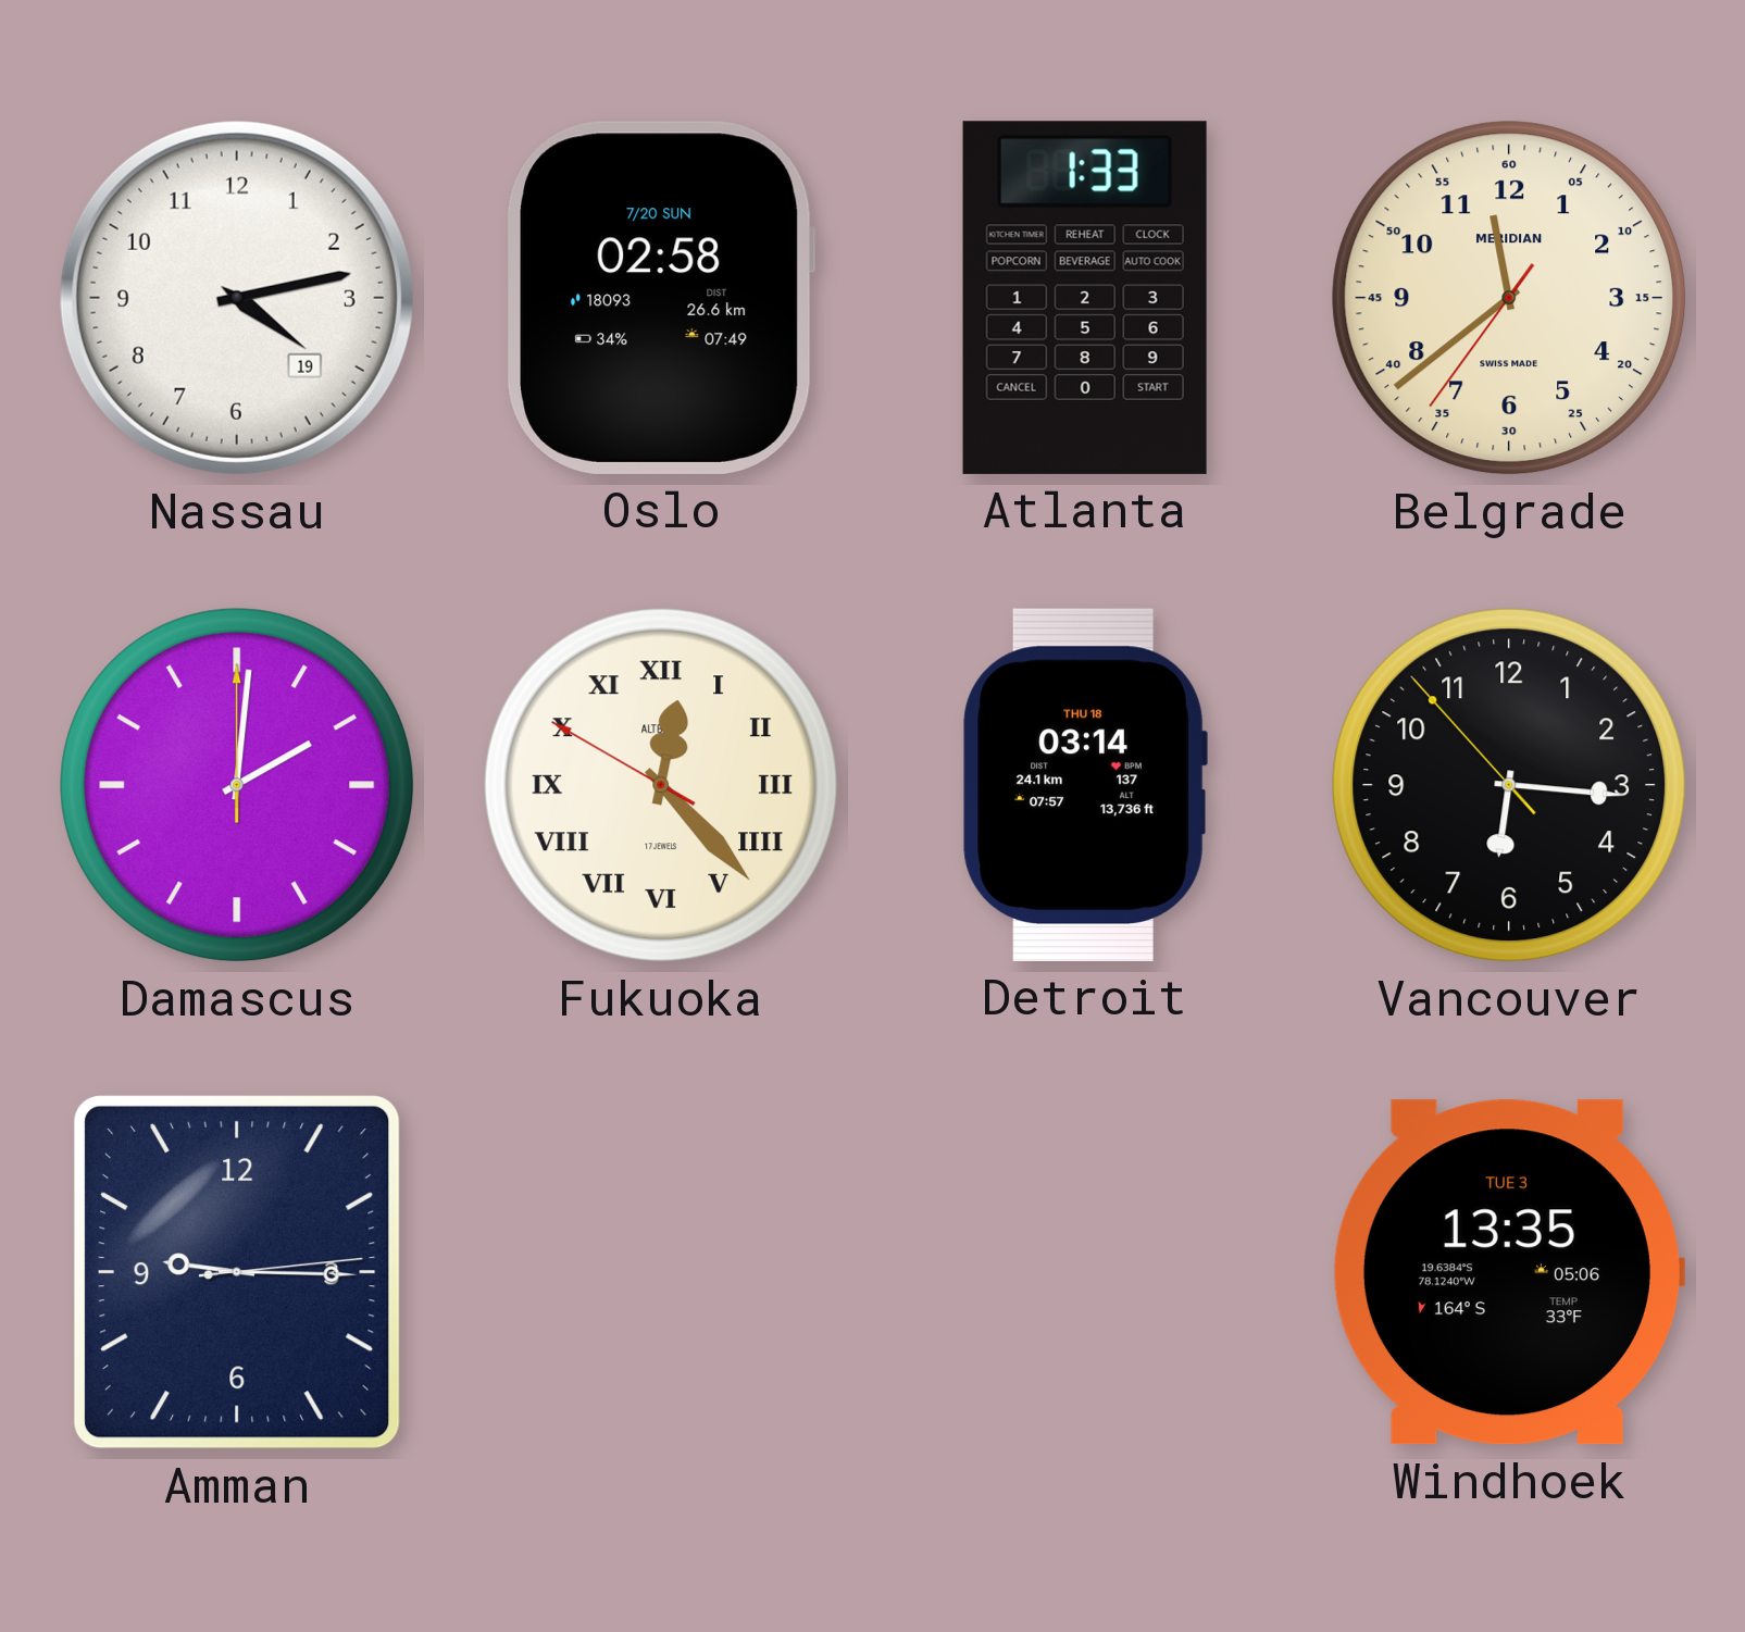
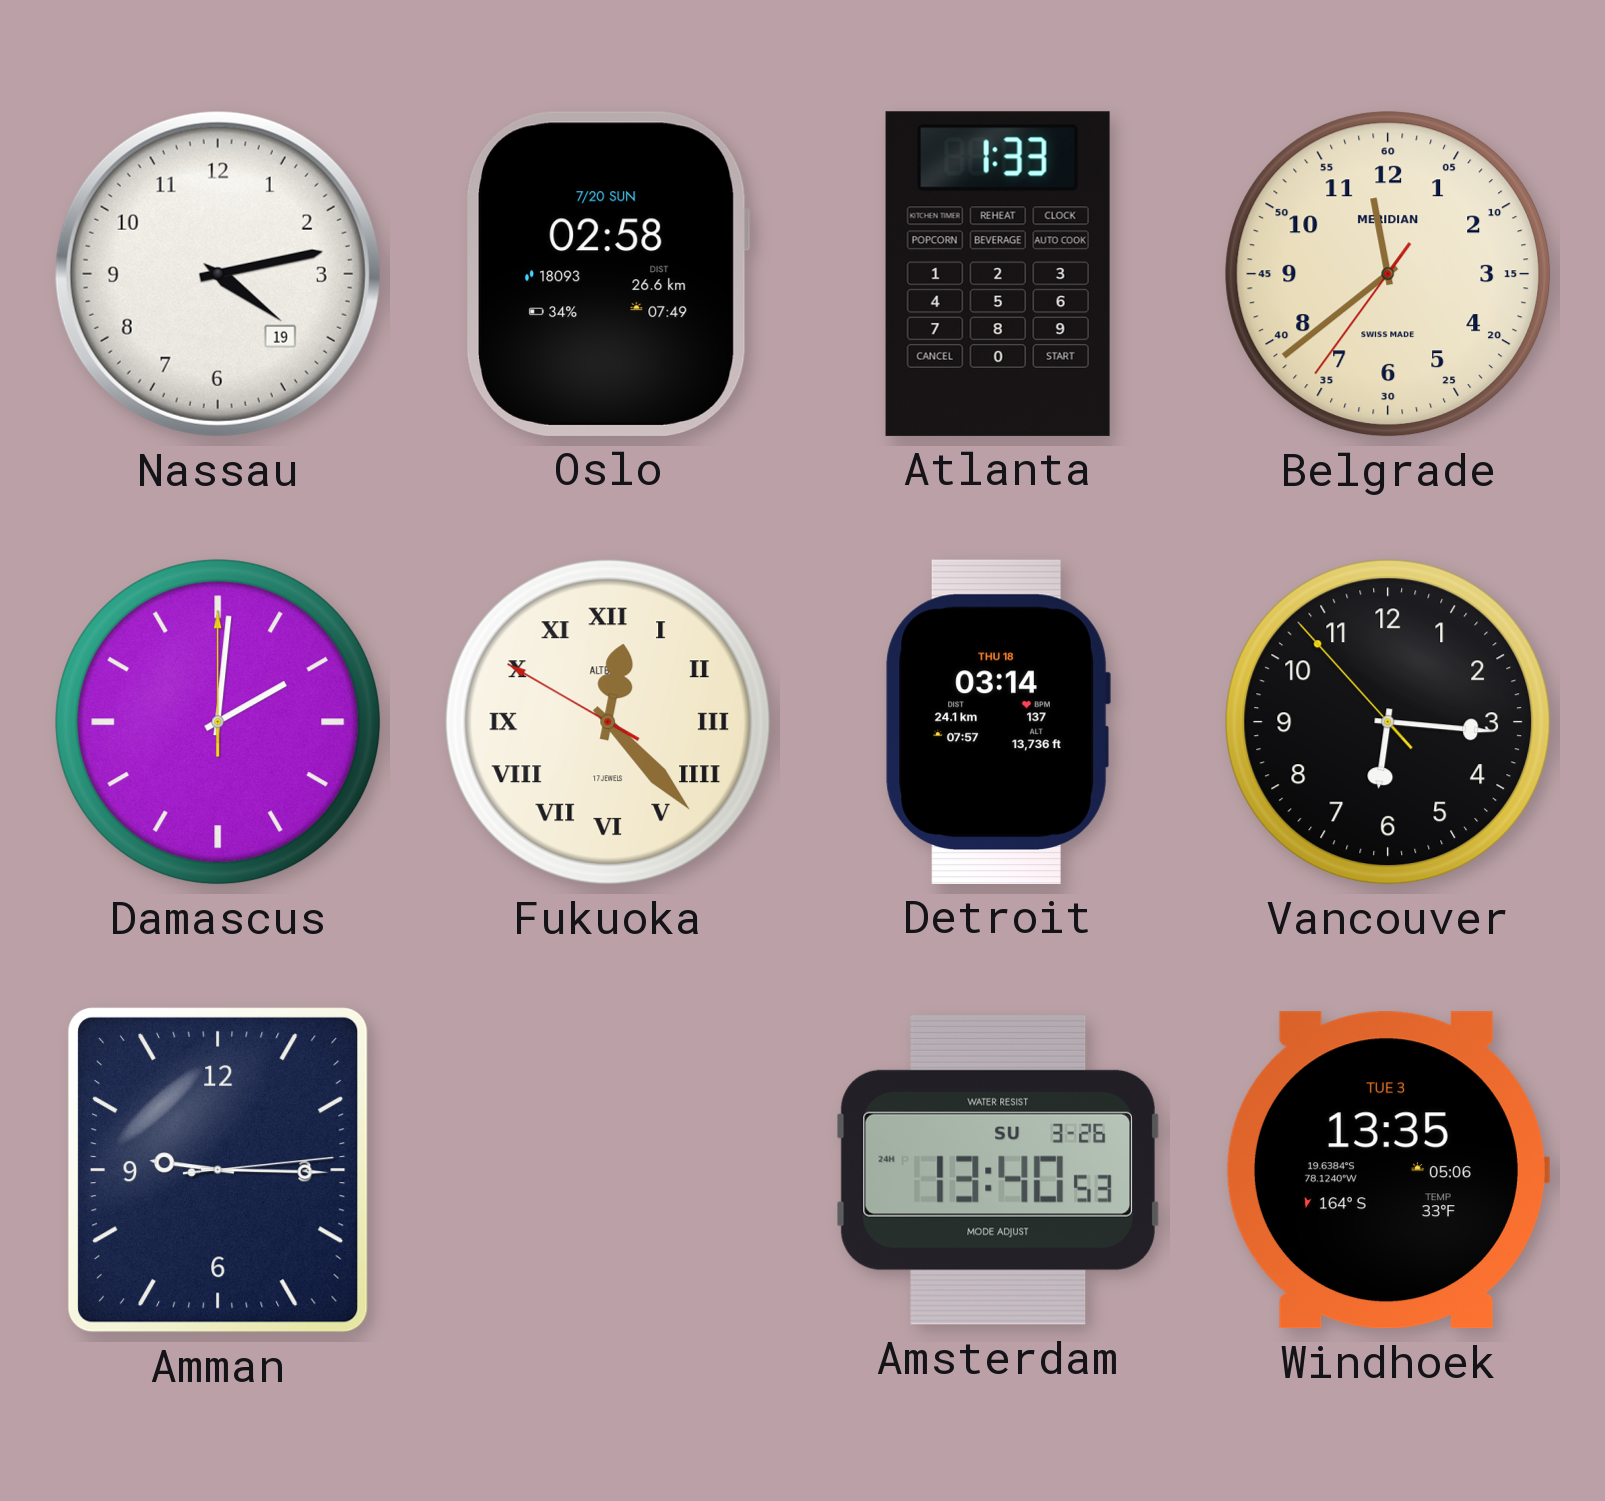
Amsterdam: none -> 13:40
